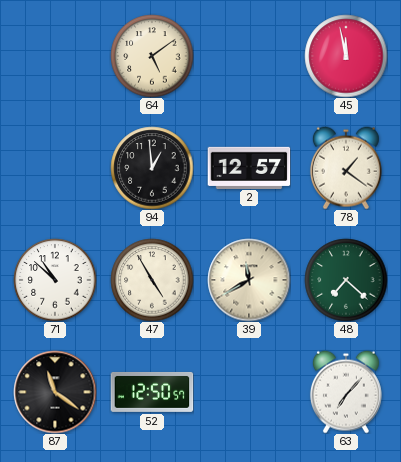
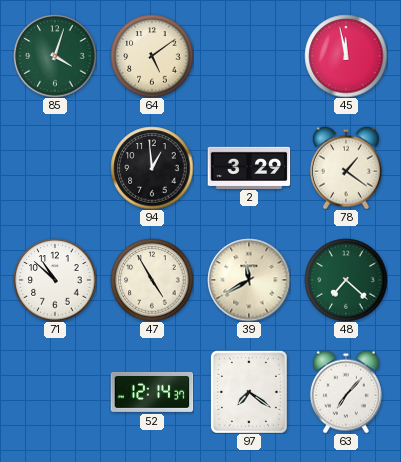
85: none -> 4:03
2: 12:57 -> 3:29
87: 11:21 -> none
52: 12:50 -> 12:14
97: none -> 7:21
